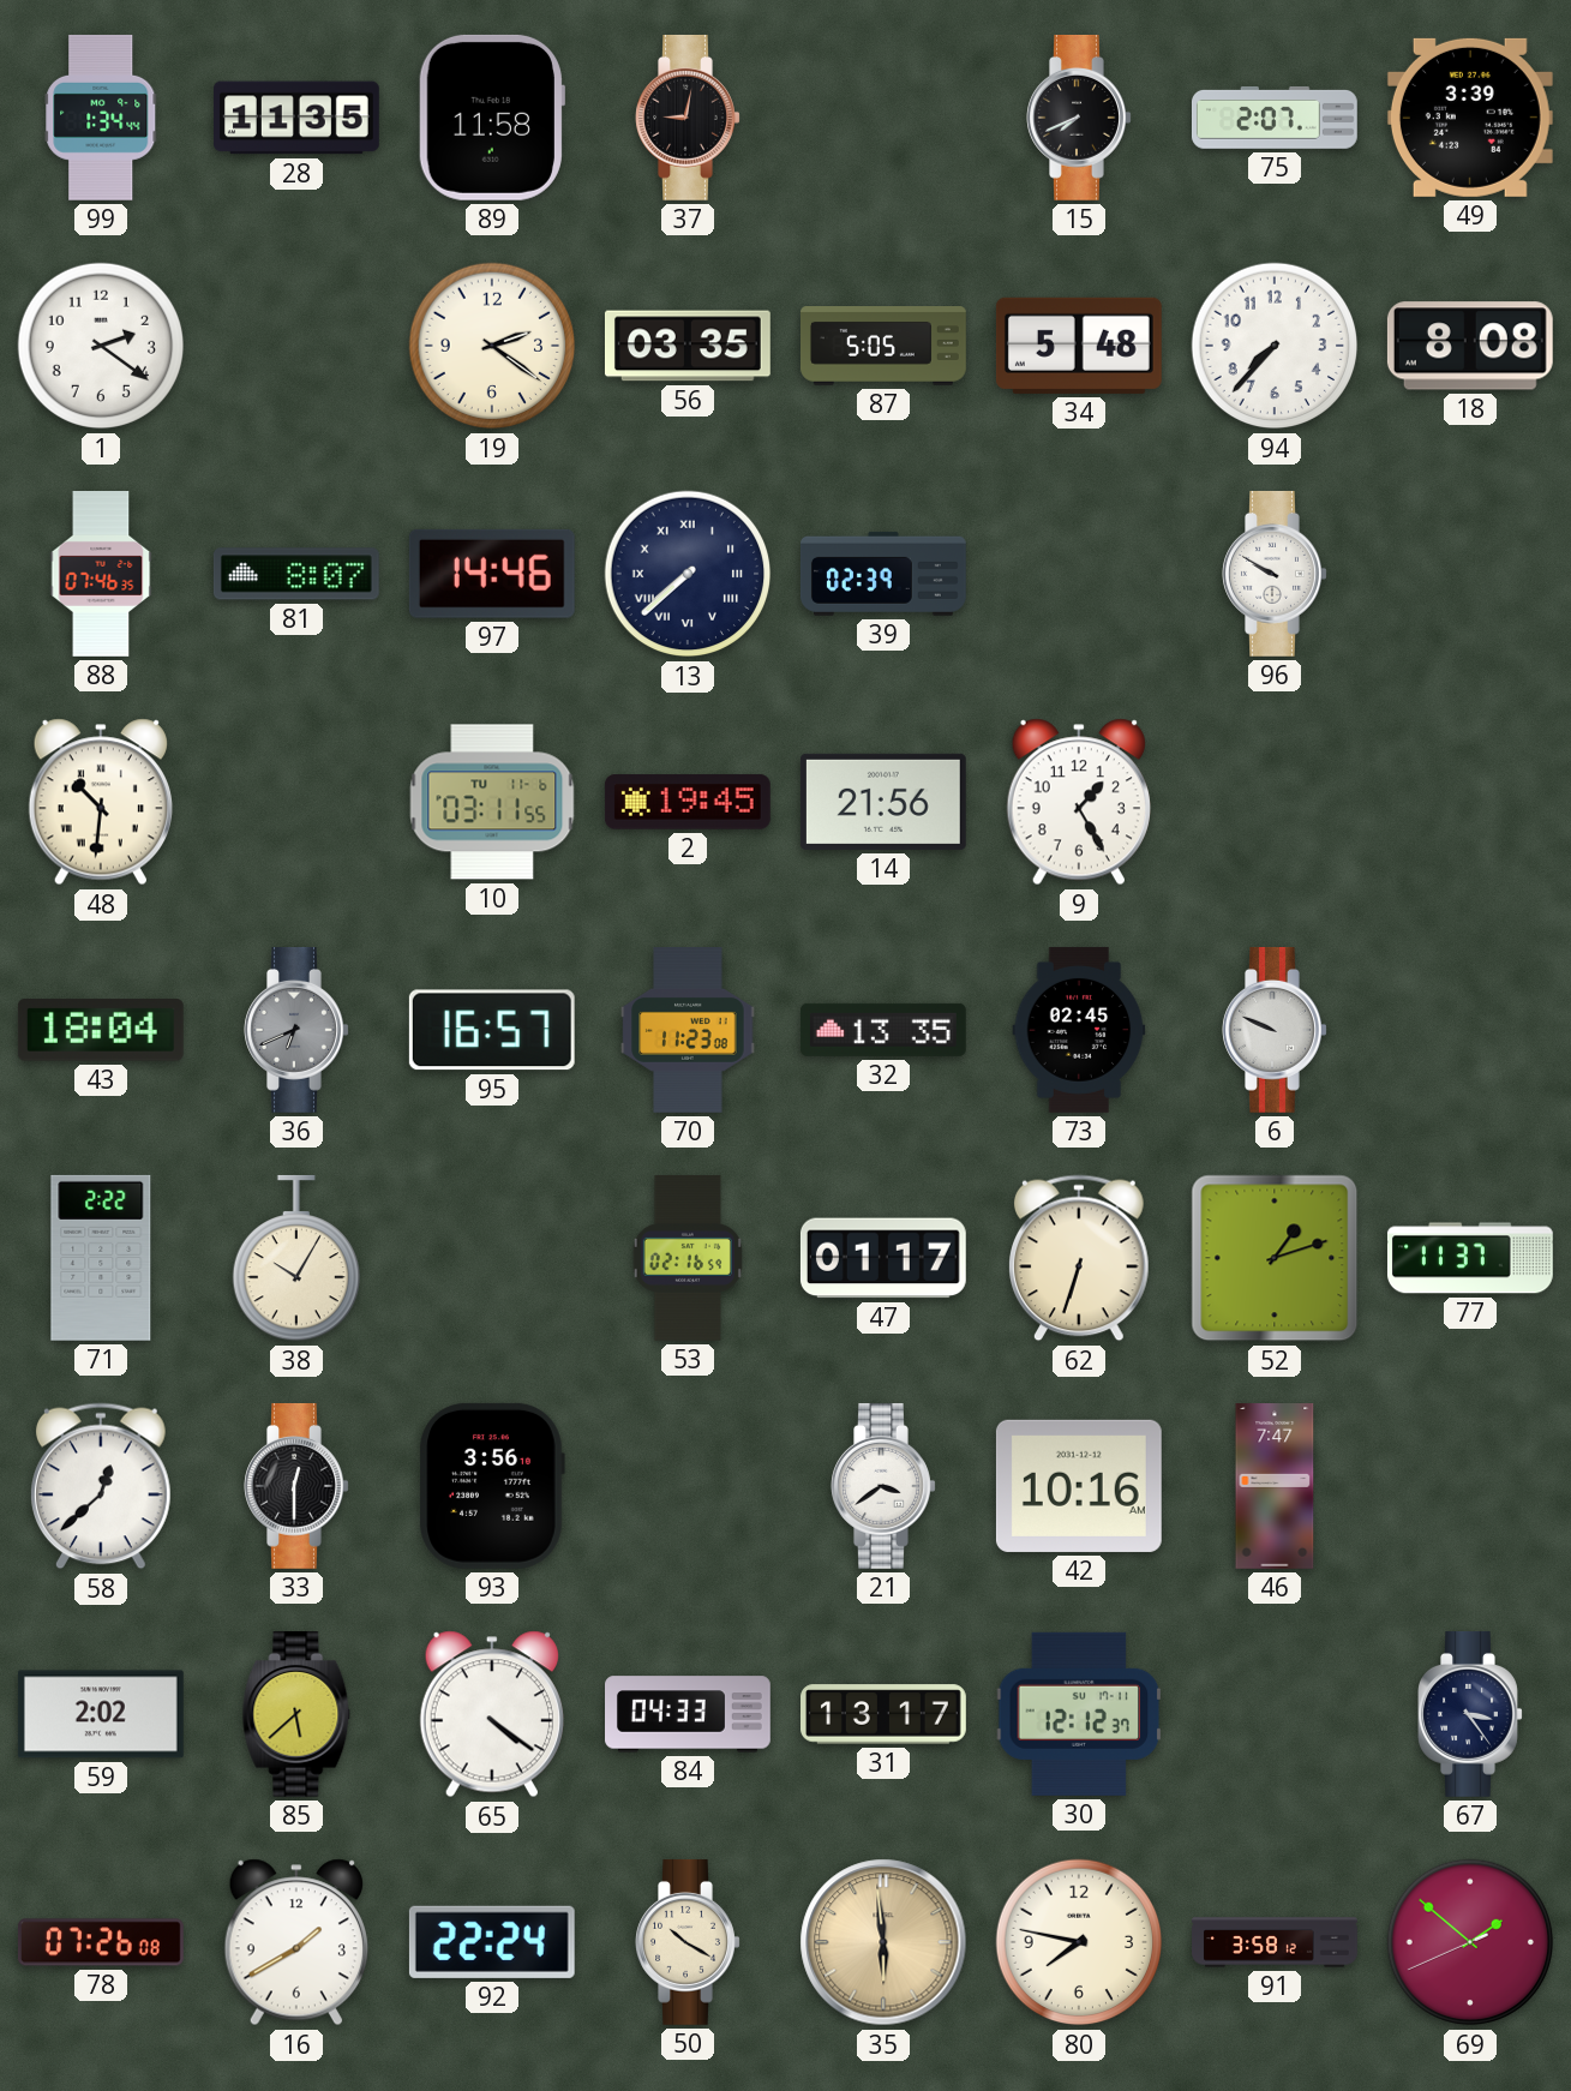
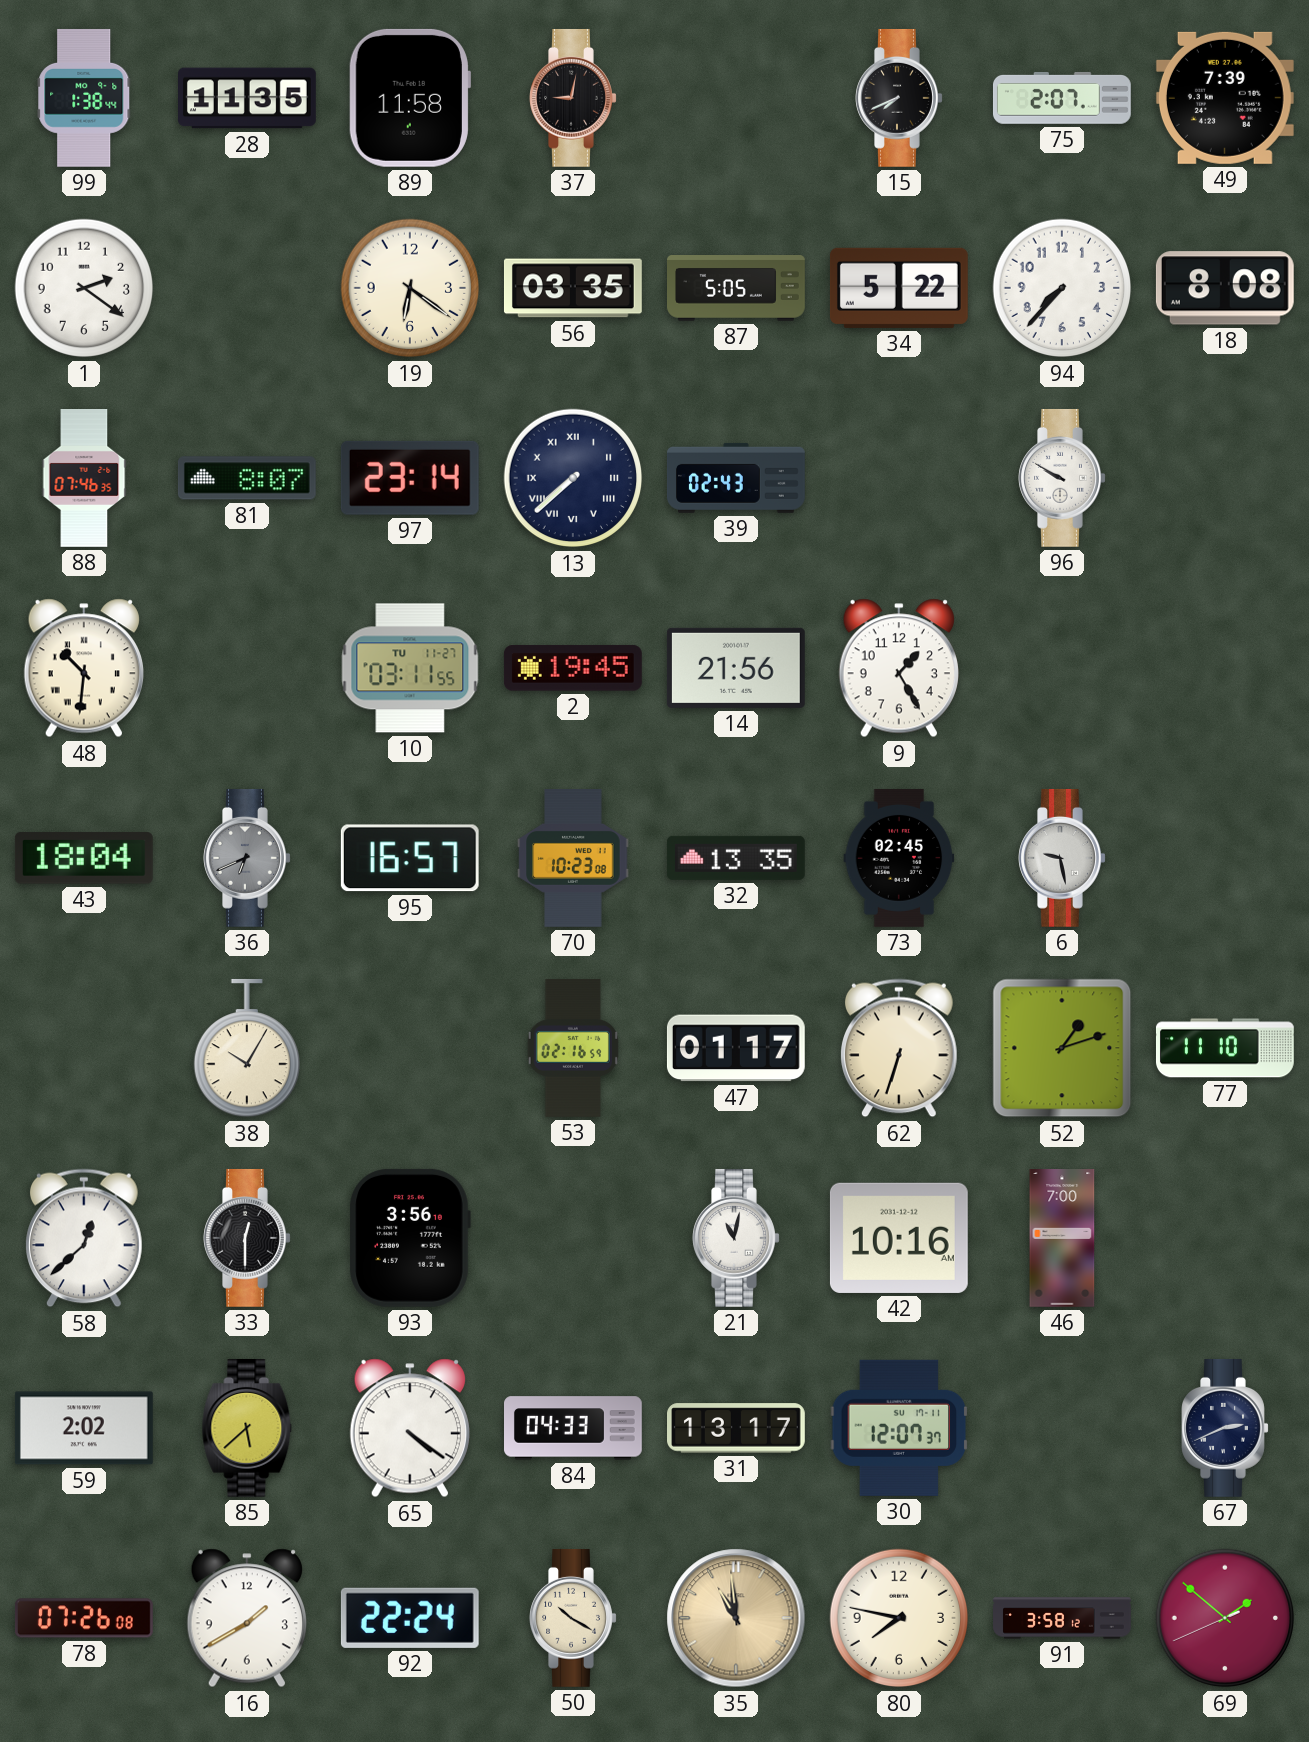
99: 1:34 -> 1:38
49: 3:39 -> 7:39
19: 2:21 -> 6:21
34: 5:48 -> 5:22
97: 14:46 -> 23:14
39: 02:39 -> 02:43
10 date: TU 11-6 -> TU 11-27
70: 11:23 -> 10:23
6: 9:49 -> 9:28
71: 2:22 -> none
77: 11:37 -> 11:10
21: 3:39 -> 11:02
46: 7:47 -> 7:00
30: 12:12 -> 12:07
67: 3:24 -> 2:41
35: 5:59 -> 10:59
